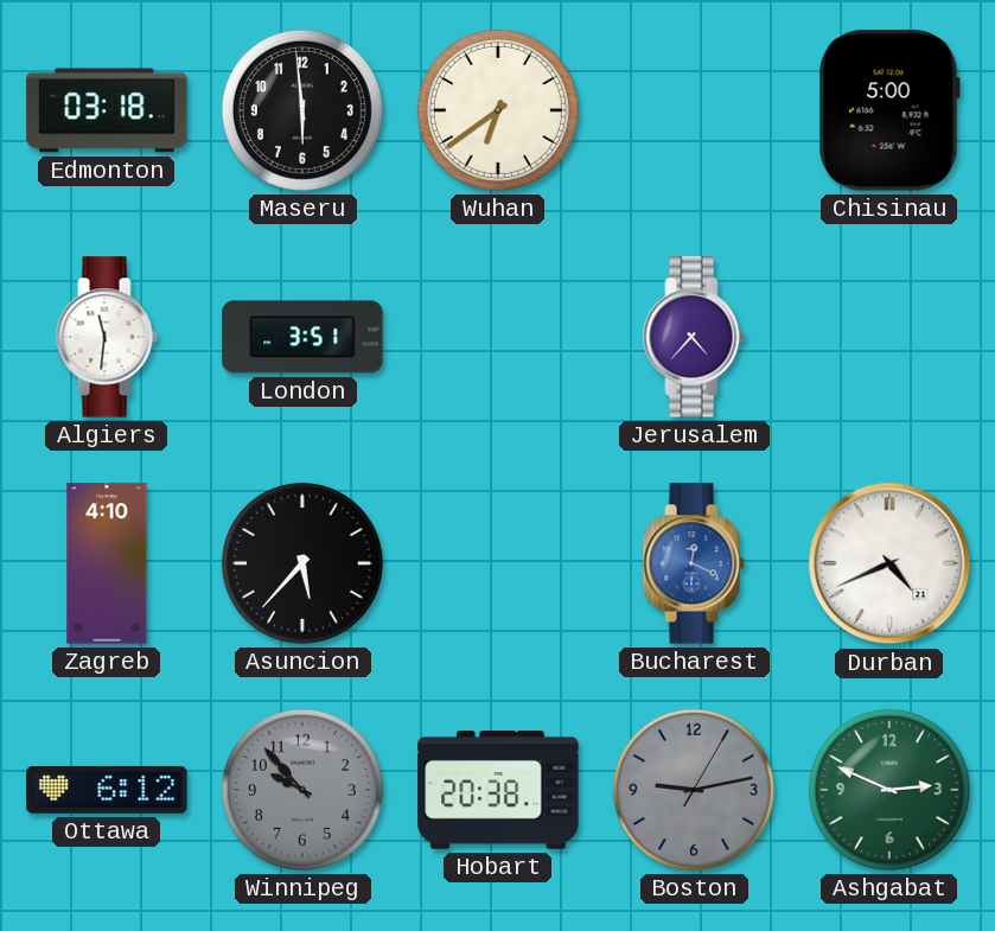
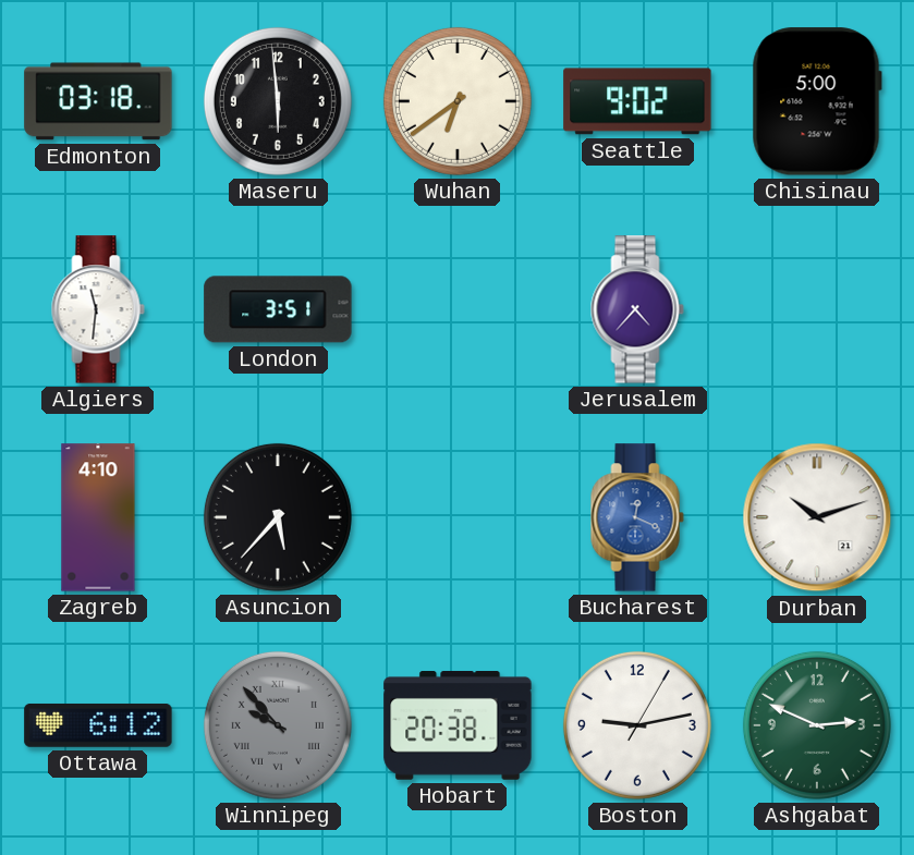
Seattle: none -> 9:02
Durban: 4:41 -> 10:12
Winnipeg numerals: Arabic -> Roman
Boston dial: grey -> white
